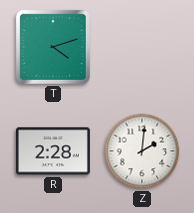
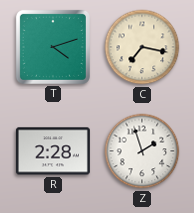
C: none -> 7:17
Z: 2:01 -> 1:57
